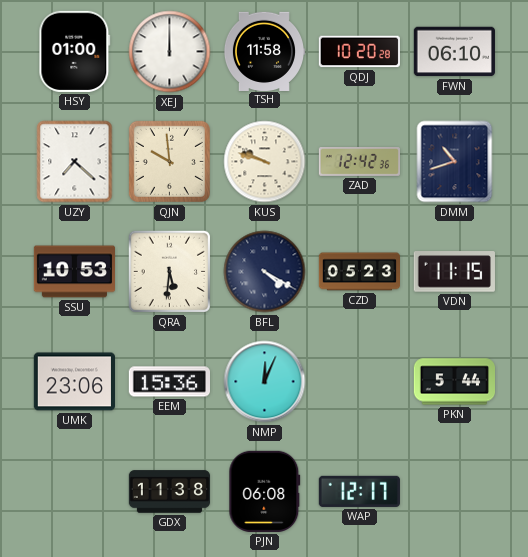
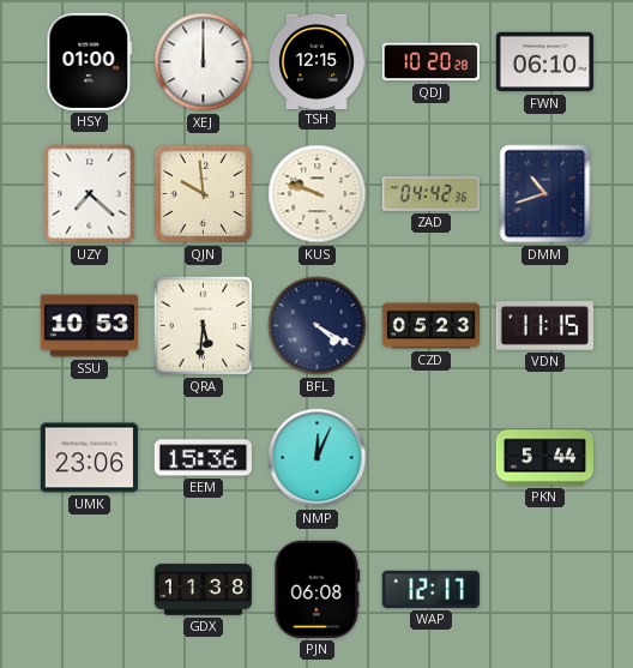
TSH: 11:58 -> 12:15
ZAD: 12:42 -> 04:42
